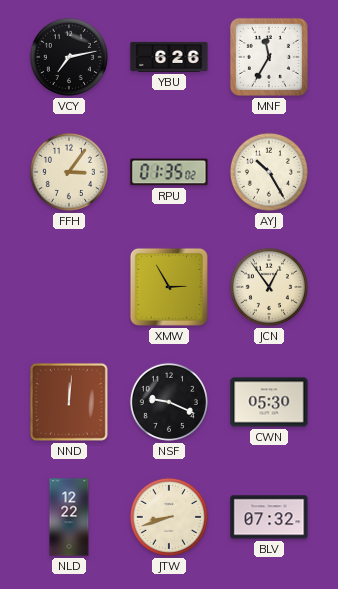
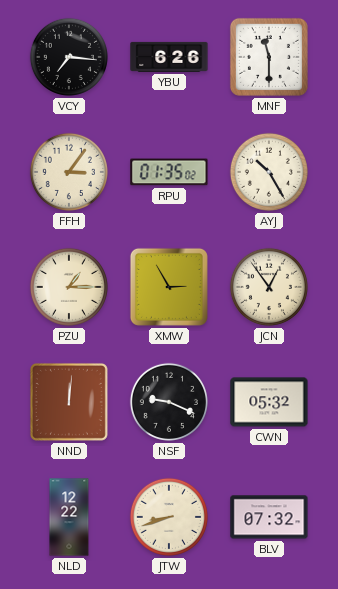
VCY: 7:13 -> 7:16
MNF: 11:35 -> 11:30
PZU: none -> 1:15
CWN: 05:30 -> 05:32
